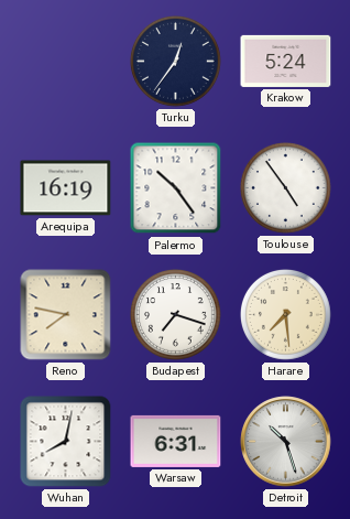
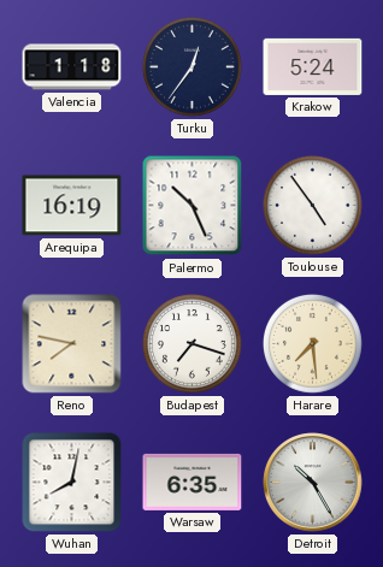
Valencia: none -> 1:18
Palermo: 10:24 -> 10:26
Warsaw: 6:31 -> 6:35
Detroit: 10:27 -> 10:25
